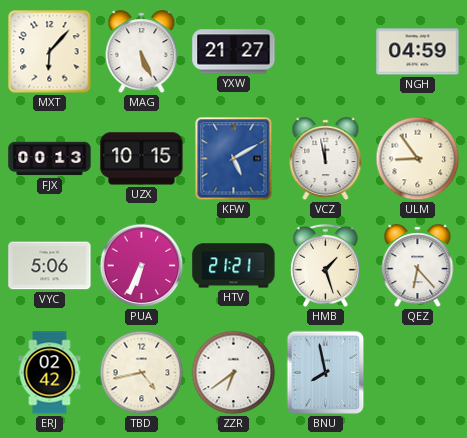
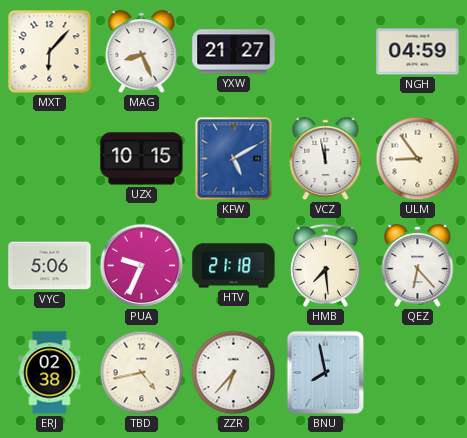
MAG: 5:26 -> 8:26
FJX: 00:13 -> none
PUA: 6:34 -> 9:34
HTV: 21:21 -> 21:18
HMB: 1:27 -> 7:29
ERJ: 02:42 -> 02:38
ZZR: 6:39 -> 6:37
